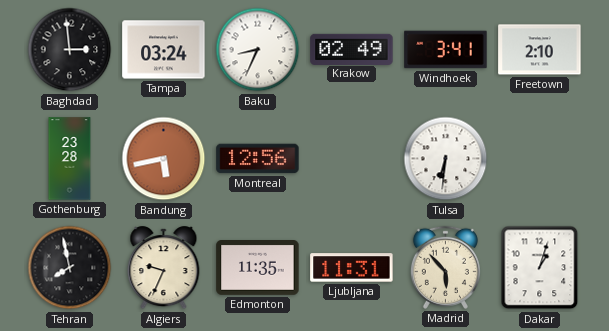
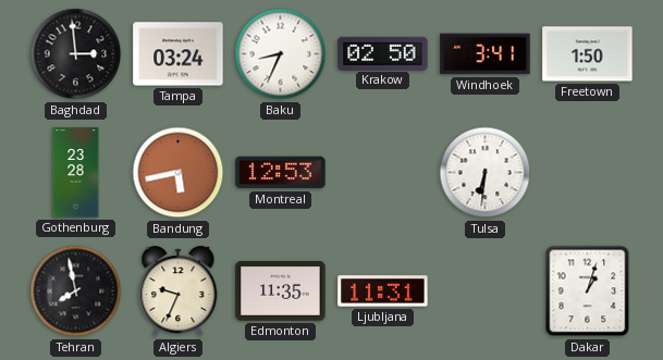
Krakow: 02:49 -> 02:50
Freetown: 2:10 -> 1:50
Montreal: 12:56 -> 12:53
Madrid: 5:53 -> none
